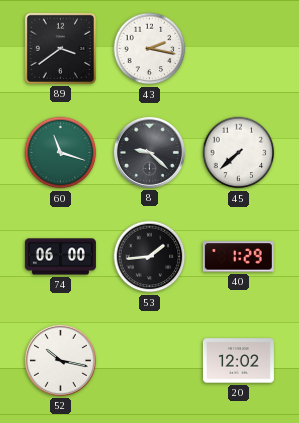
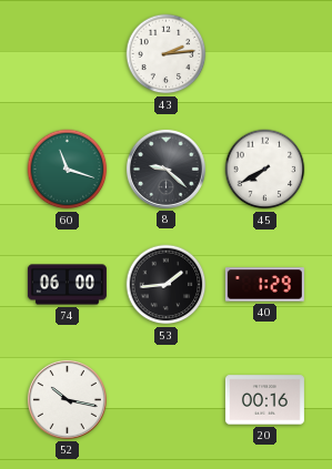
89: 3:39 -> none
43: 2:17 -> 2:14
45: 7:38 -> 7:40
20: 12:02 -> 00:16
